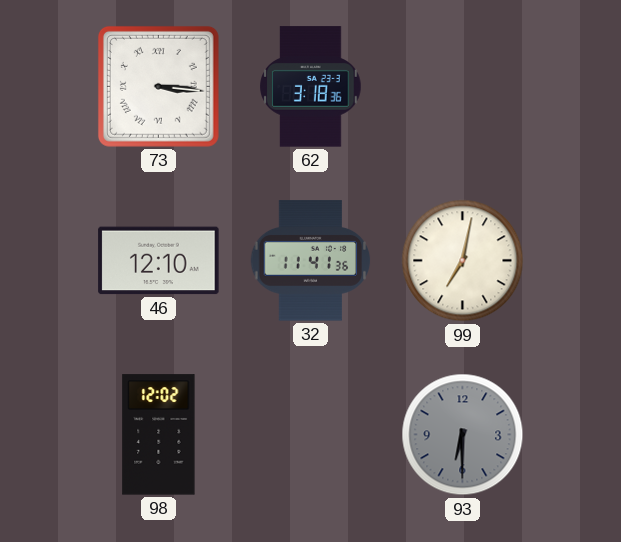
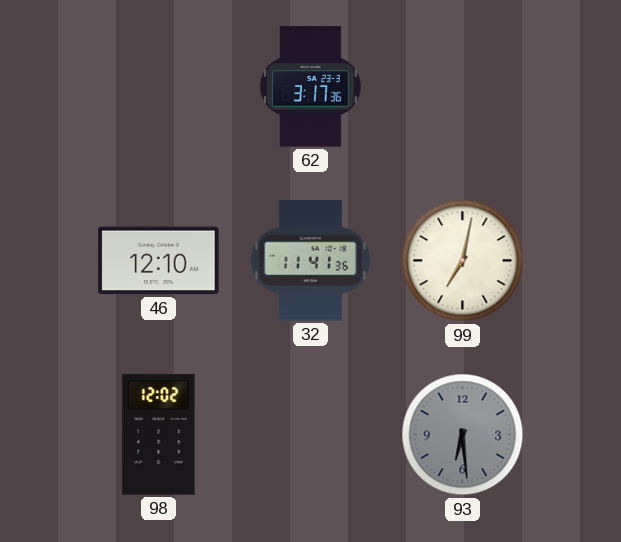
73: 3:16 -> none
62: 3:18 -> 3:17
93: 6:30 -> 6:29
